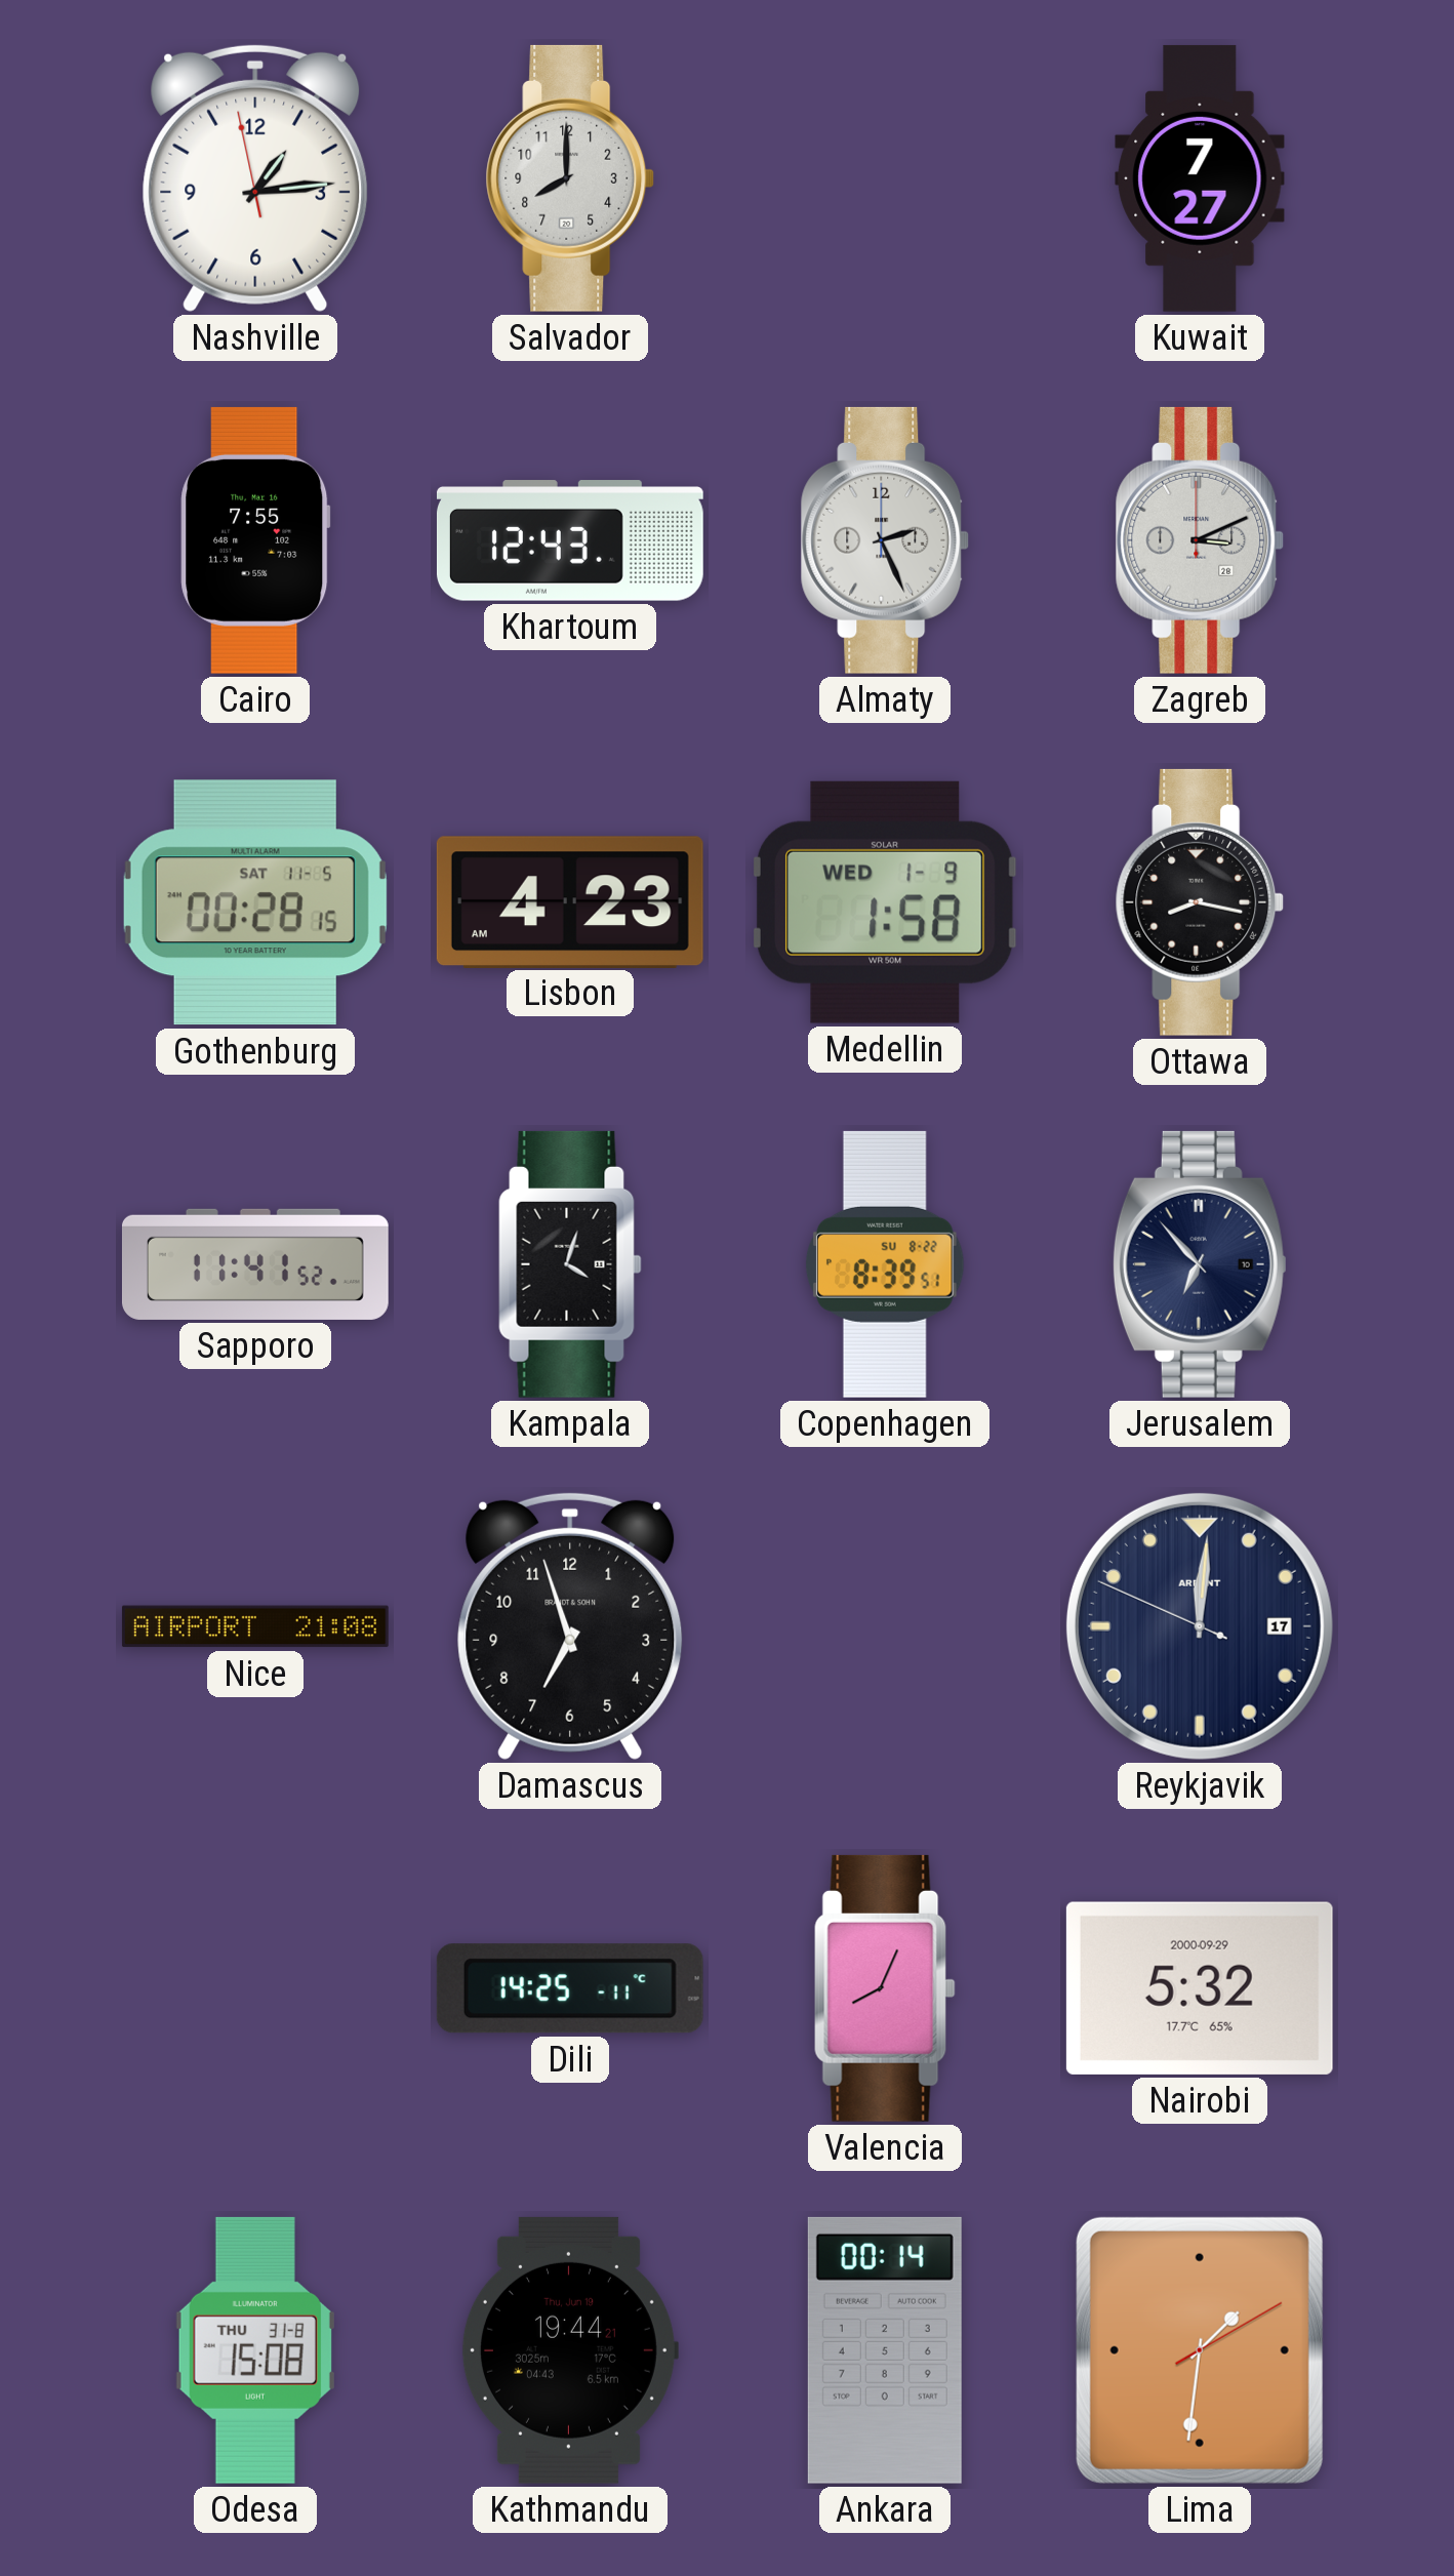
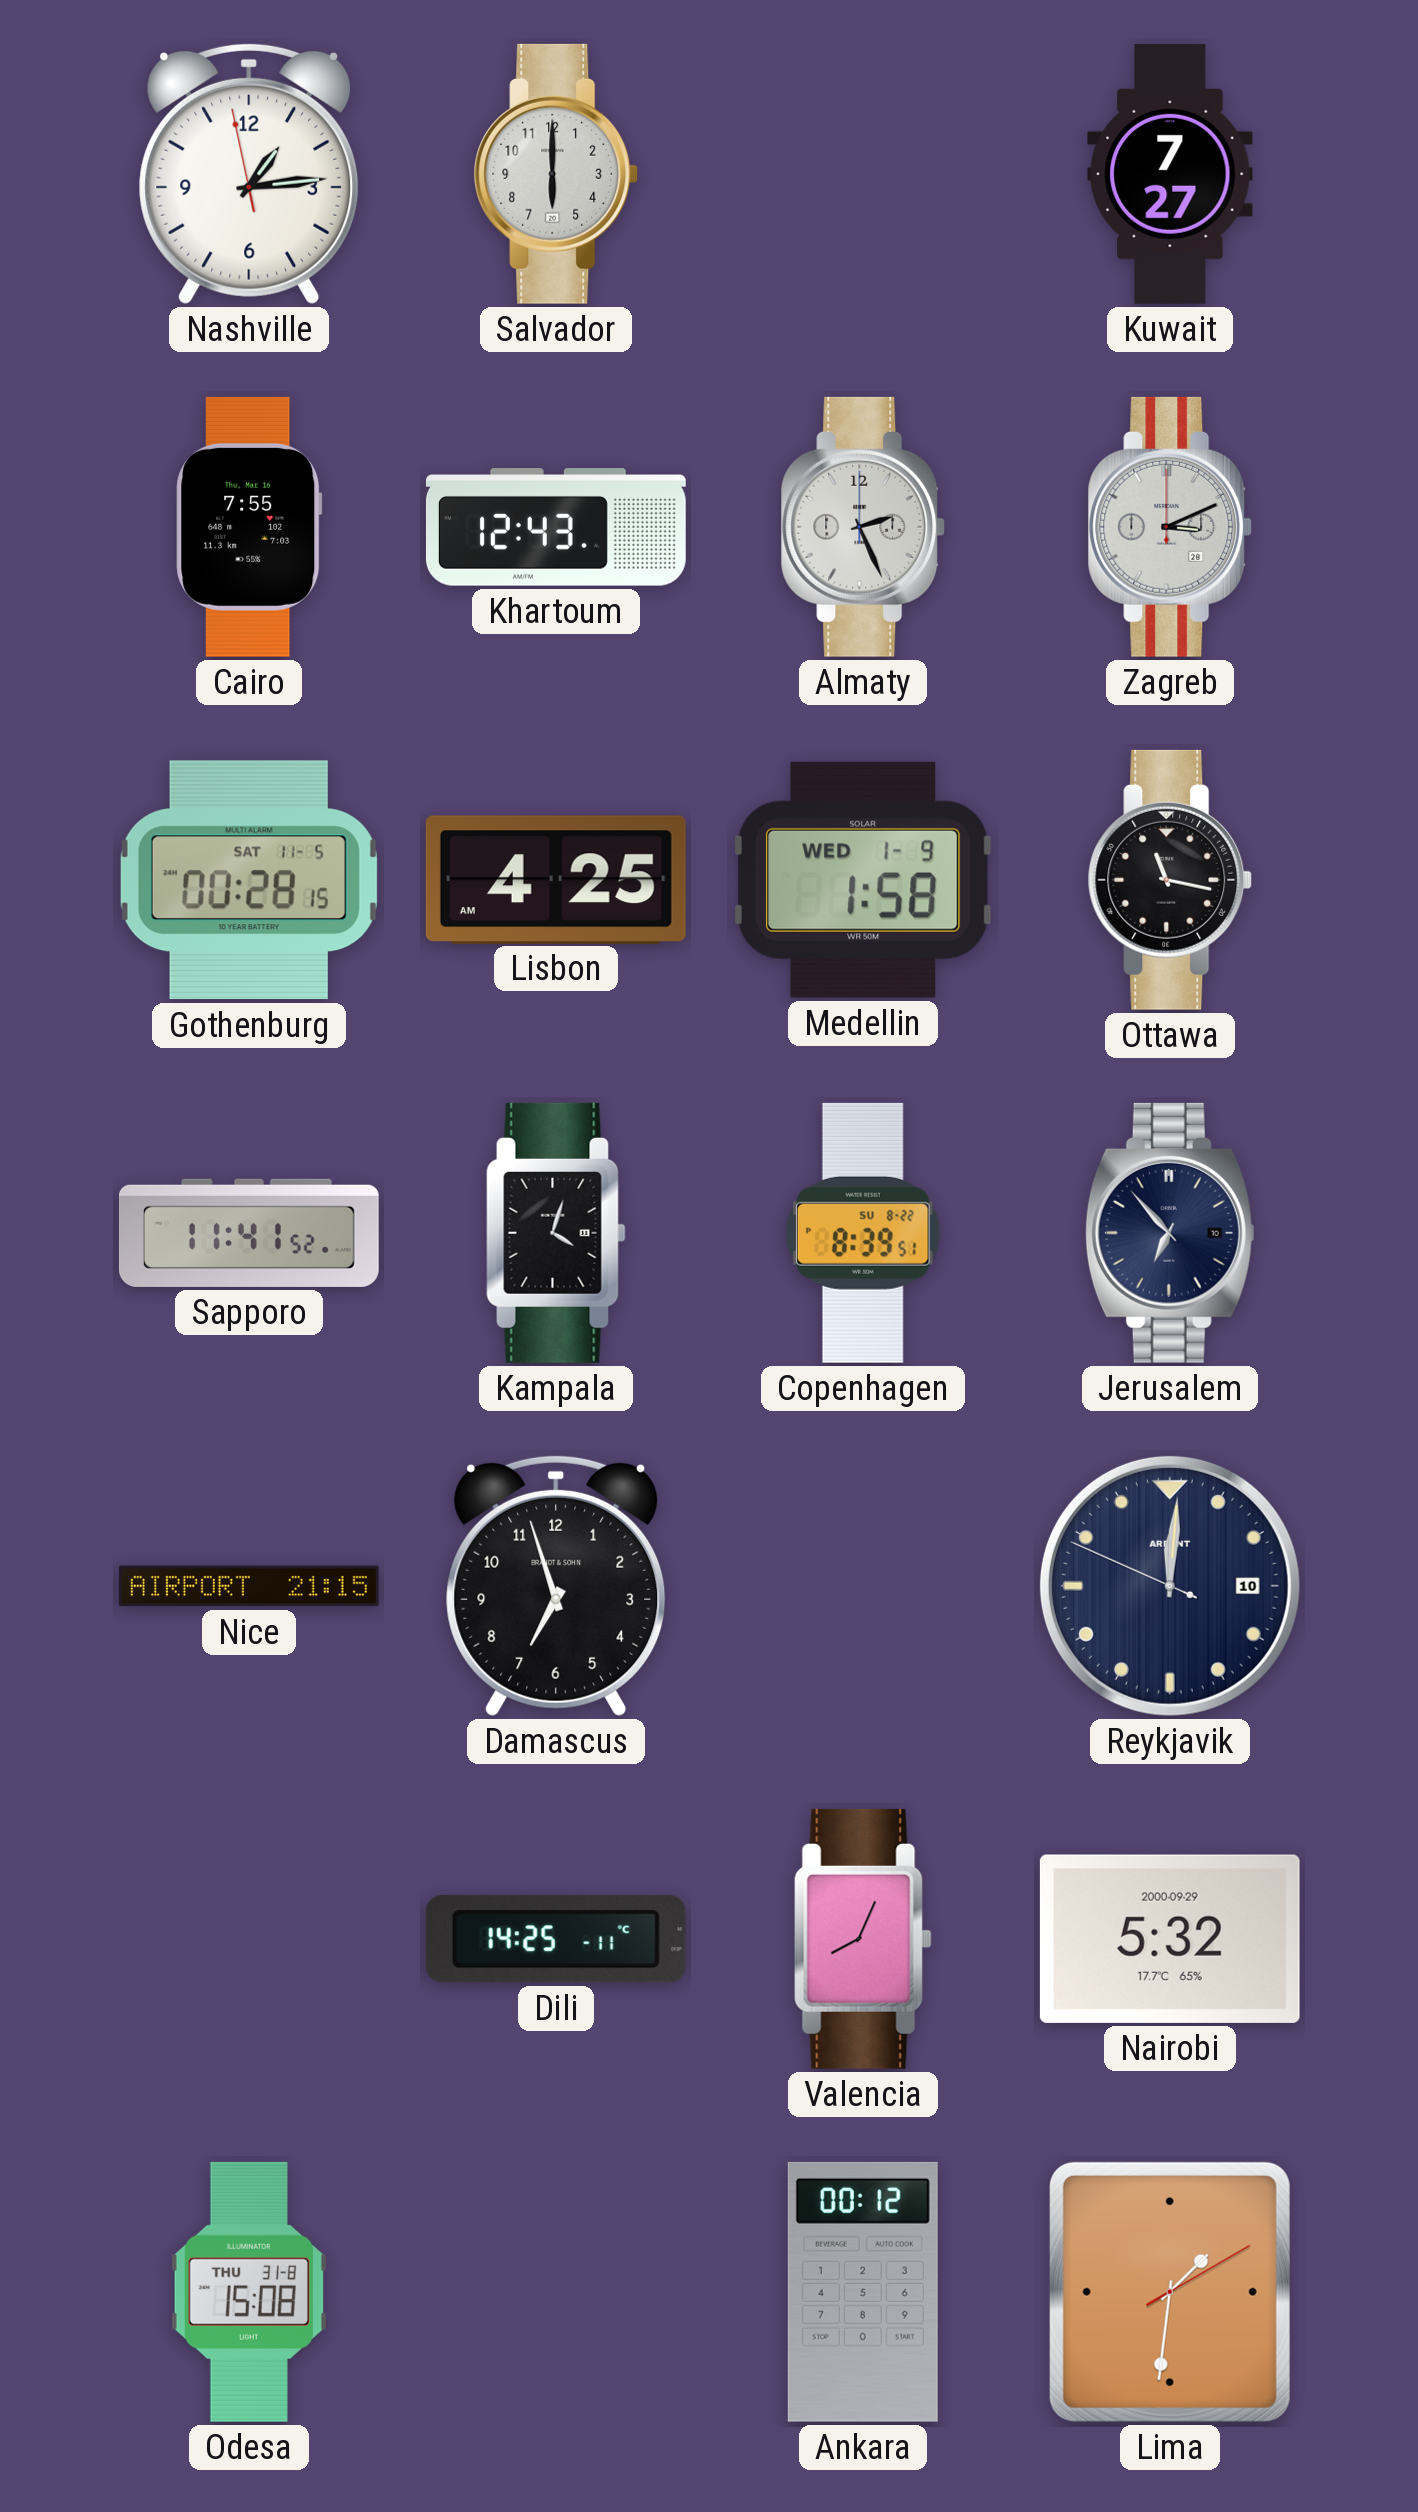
Salvador: 8:00 -> 6:00
Lisbon: 4:23 -> 4:25
Ottawa: 8:17 -> 11:17
Nice: 21:08 -> 21:15
Reykjavik date: 17 -> 10
Kathmandu: 19:44 -> none
Ankara: 00:14 -> 00:12
